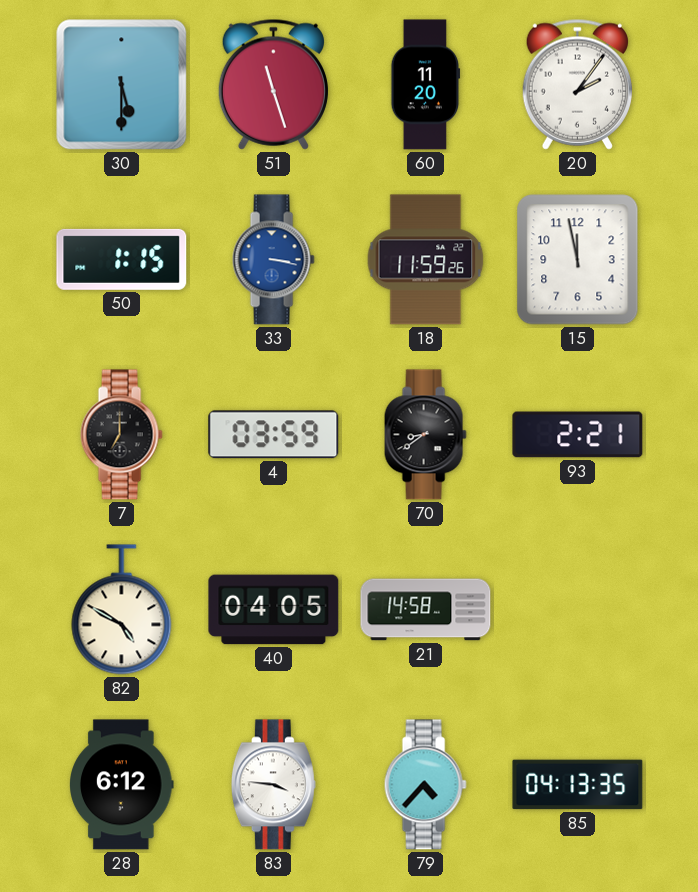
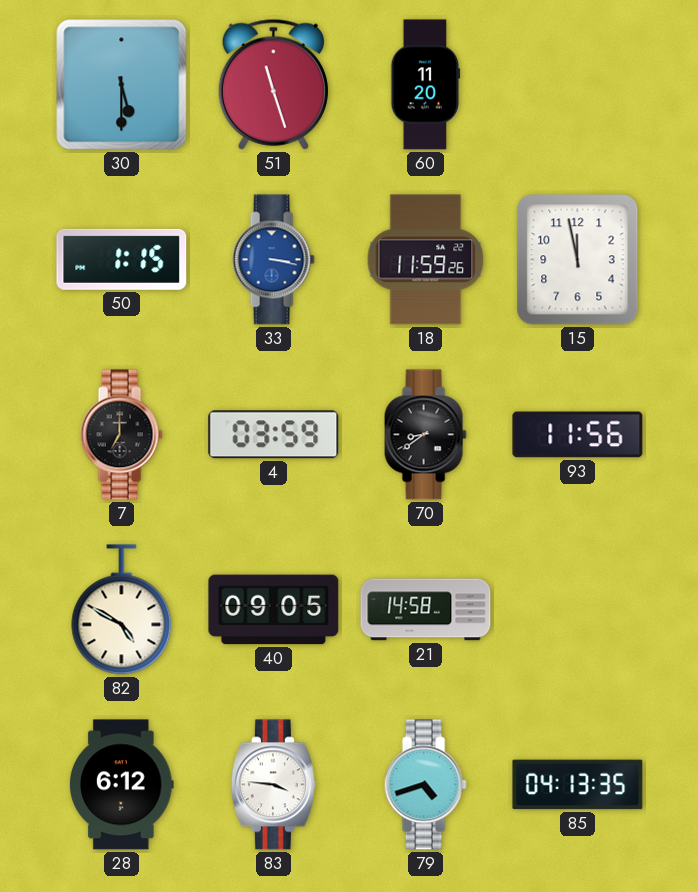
20: 2:06 -> none
93: 2:21 -> 11:56
40: 04:05 -> 09:05
79: 4:37 -> 4:42
